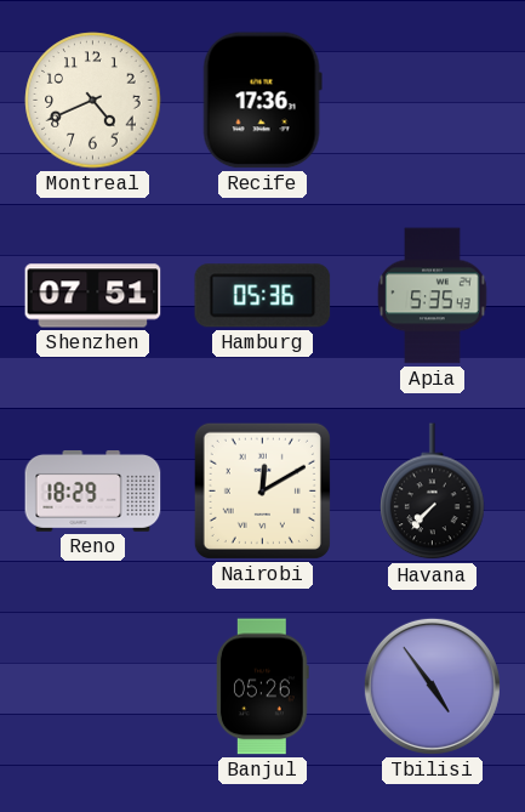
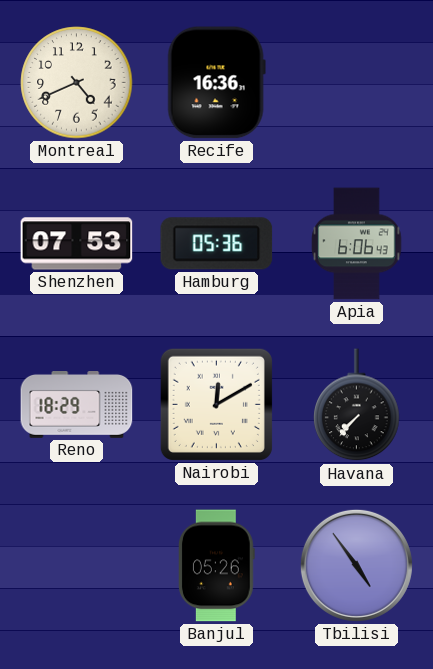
Recife: 17:36 -> 16:36
Shenzhen: 07:51 -> 07:53
Apia: 5:35 -> 6:06
